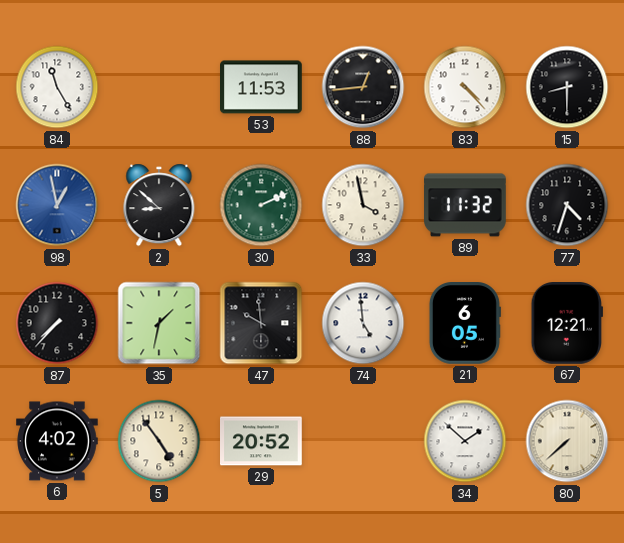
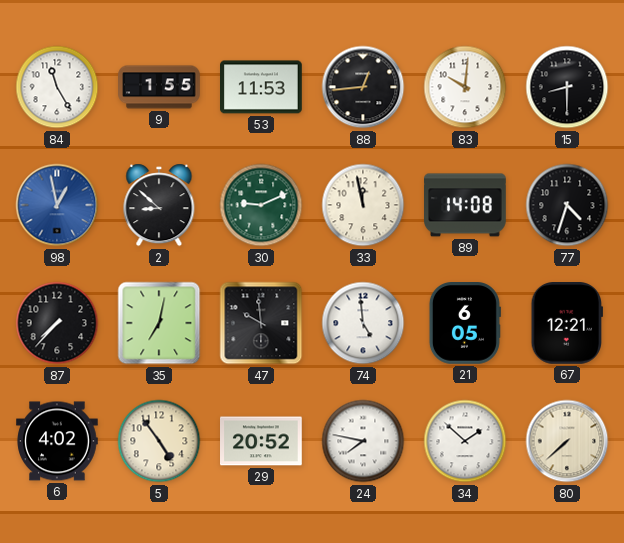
9: none -> 1:55
83: 4:23 -> 10:01
30: 2:11 -> 9:11
33: 3:58 -> 11:58
89: 11:32 -> 14:08
35: 1:32 -> 7:02
24: none -> 7:47
